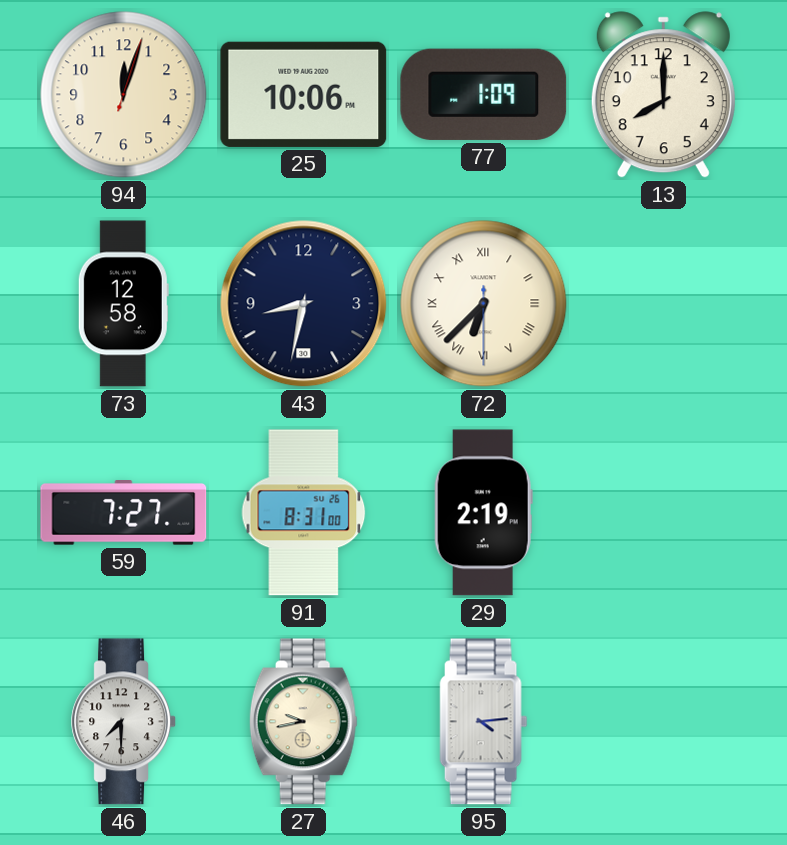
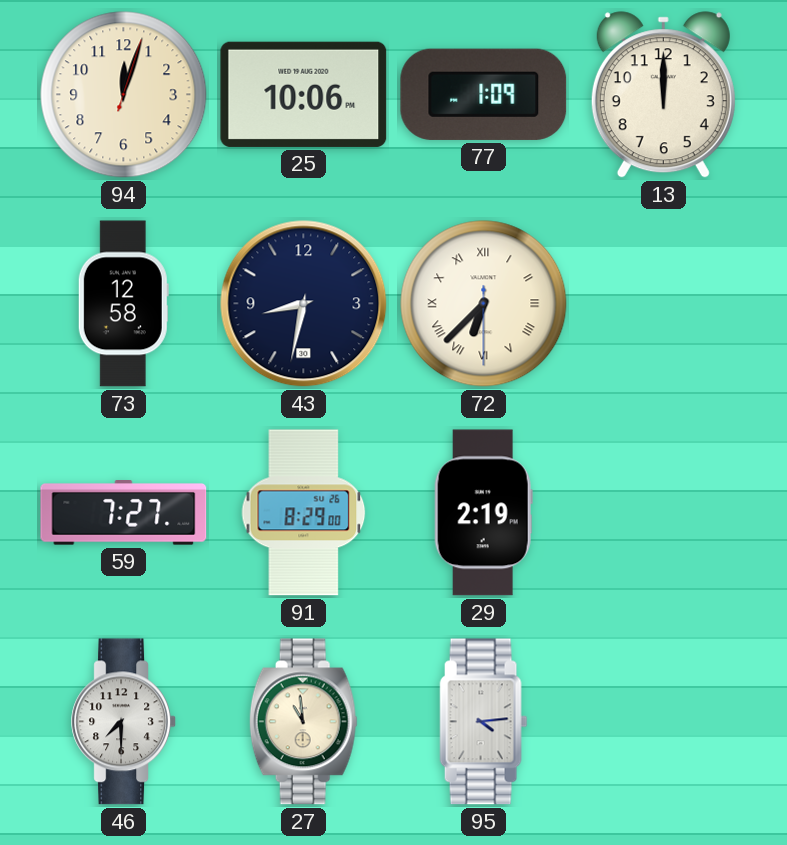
13: 8:00 -> 12:00
91: 8:31 -> 8:29
27: 9:43 -> 10:59
